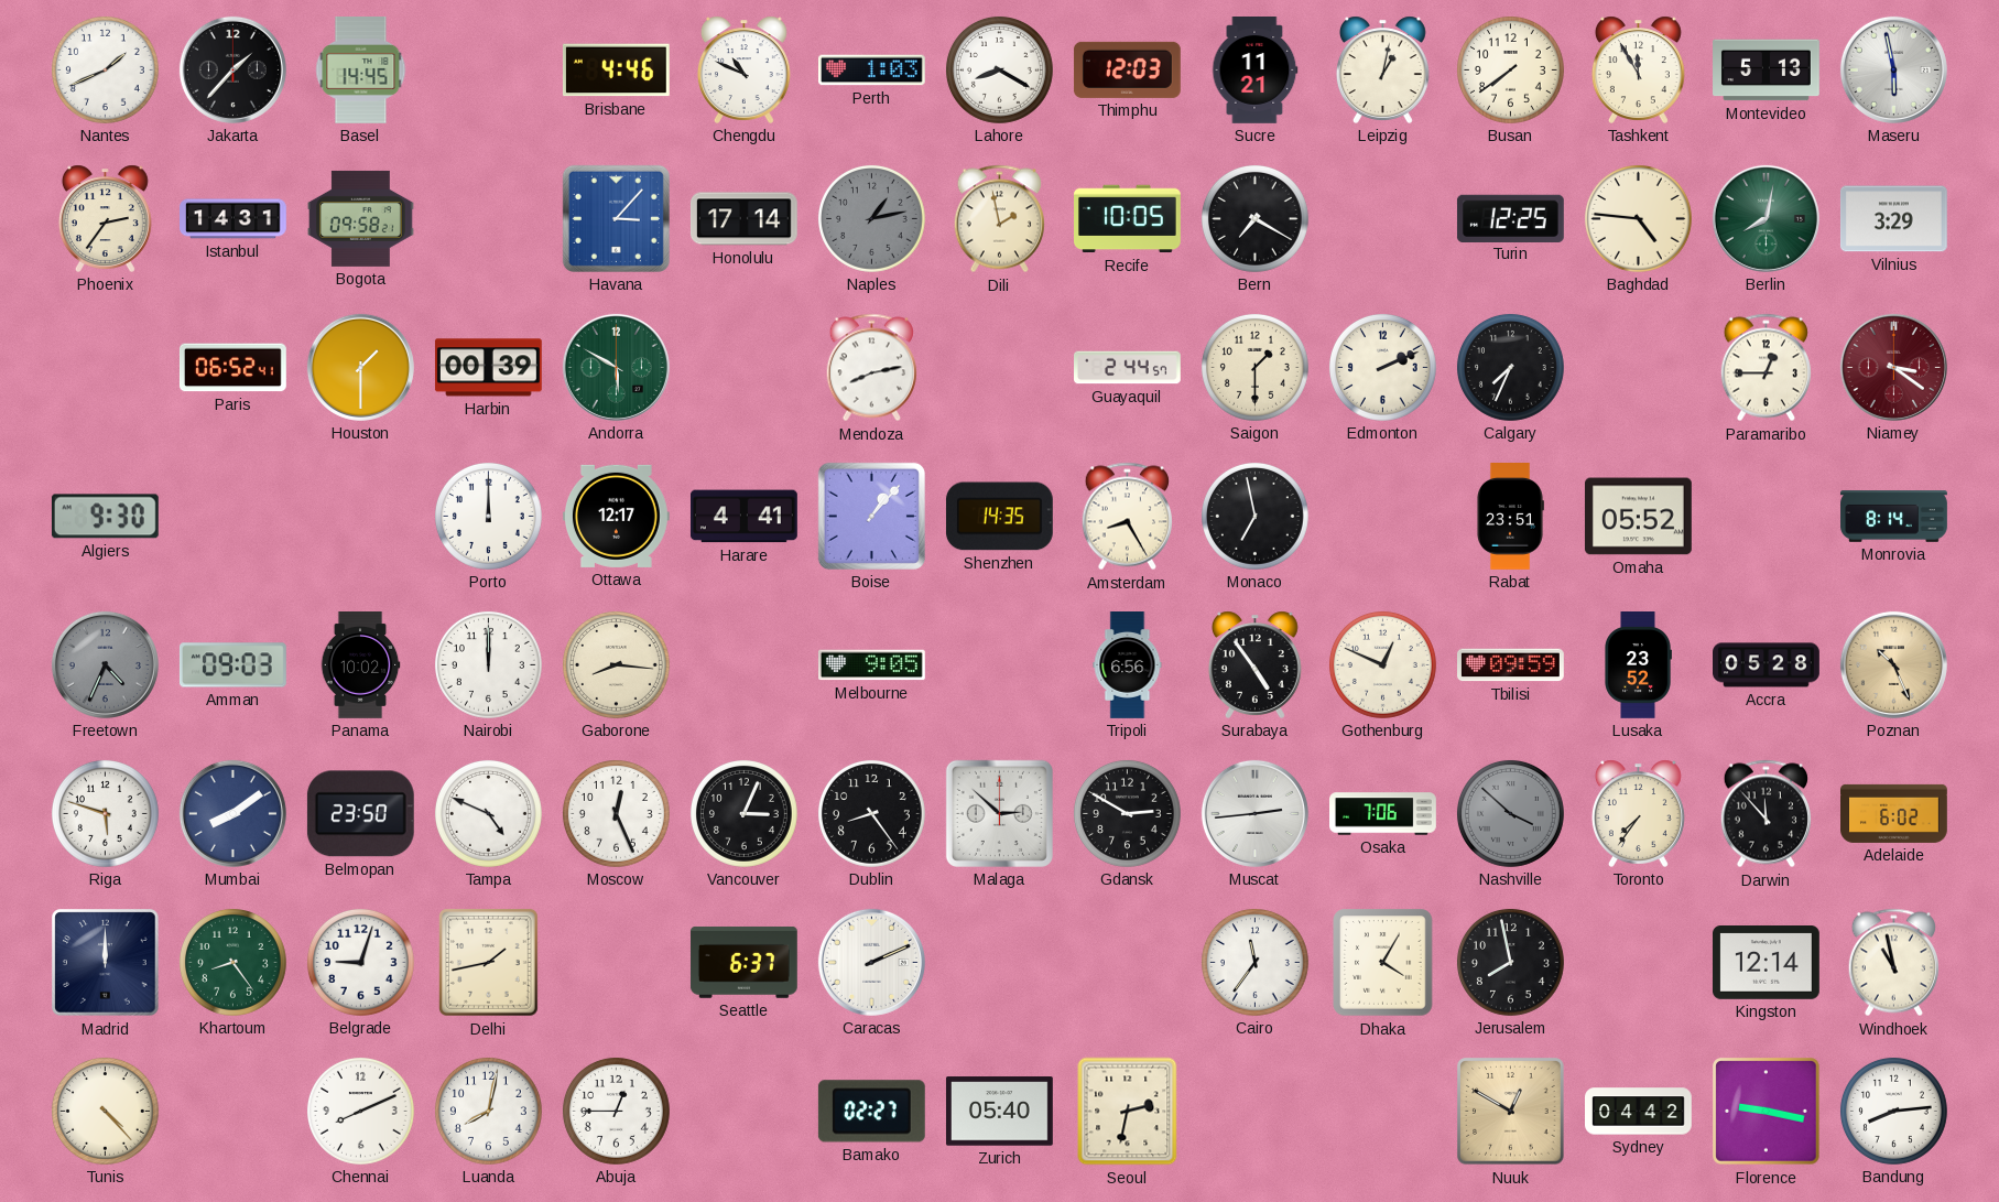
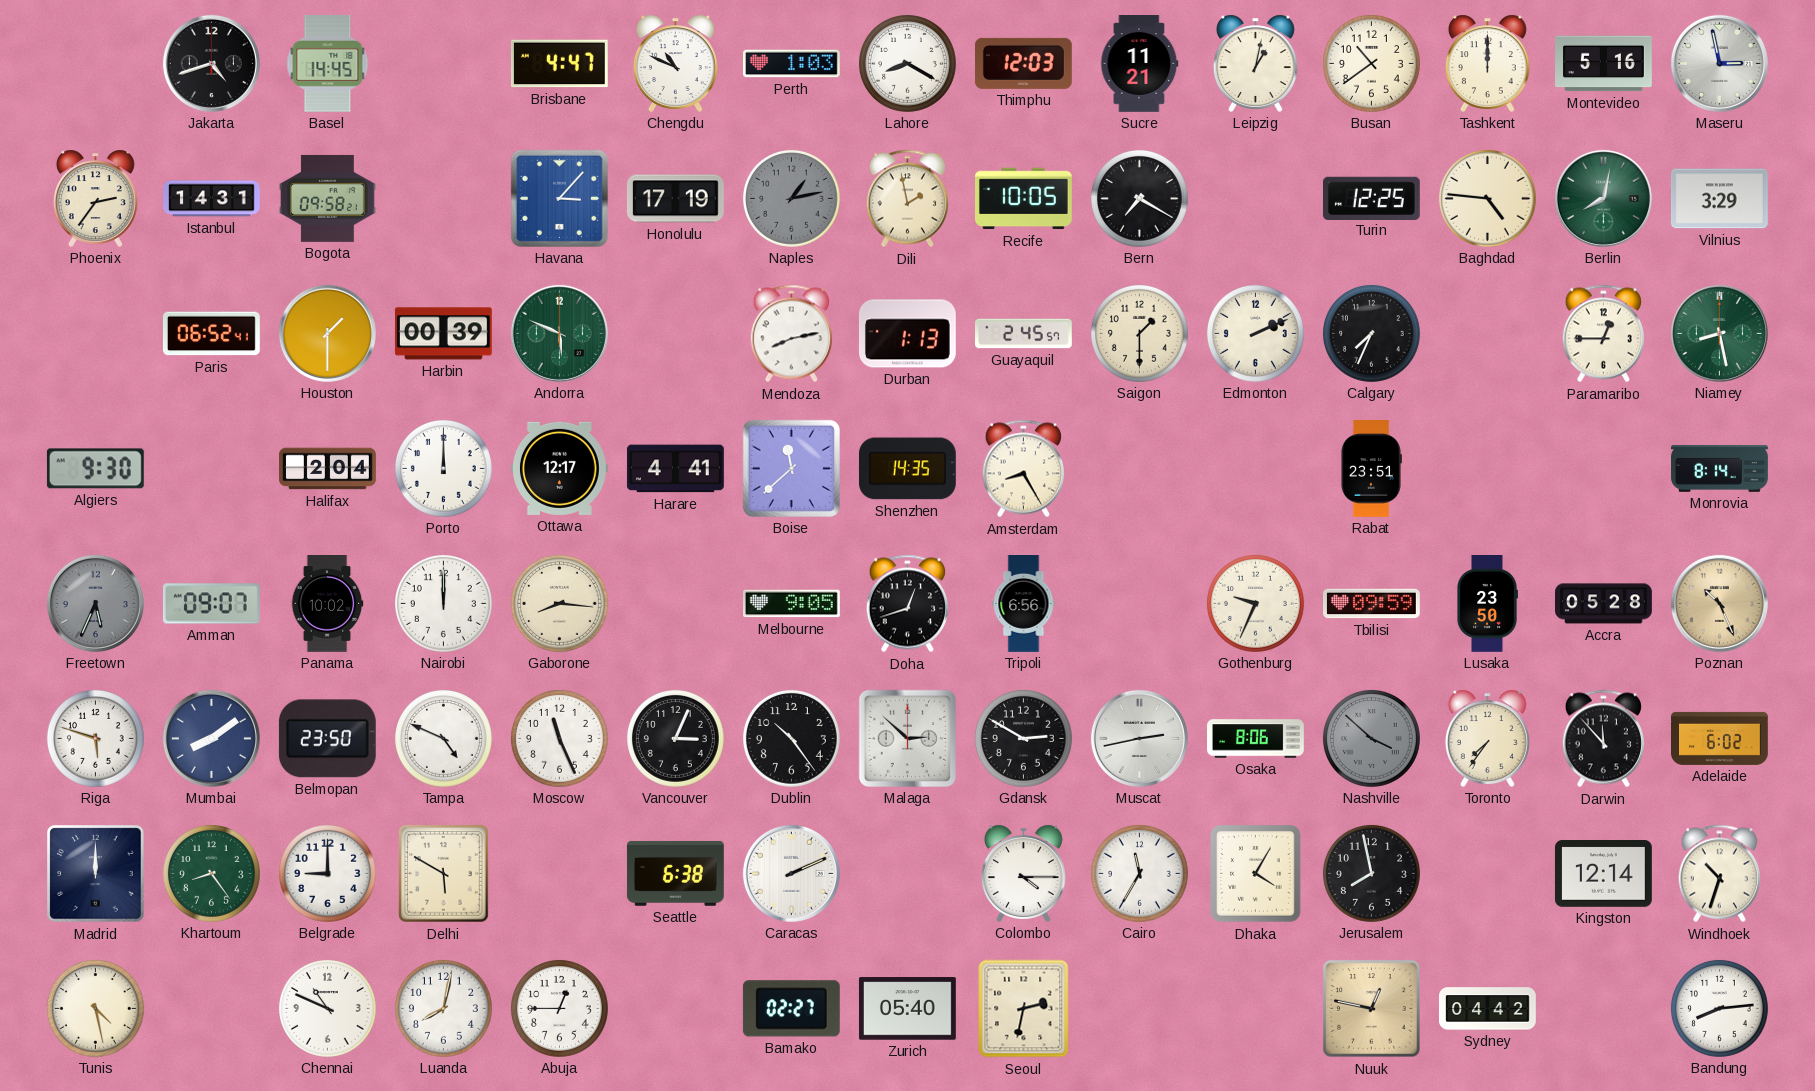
Nantes: 1:41 -> none
Jakarta: 1:37 -> 4:42
Brisbane: 4:46 -> 4:47
Busan: 7:39 -> 10:39
Tashkent: 11:55 -> 12:00
Montevideo: 5:13 -> 5:16
Maseru: 5:58 -> 2:58
Honolulu: 17:14 -> 17:19
Andorra: 5:50 -> 5:49
Durban: none -> 1:13
Guayaquil: 2:44 -> 2:45
Niamey: 3:21 -> 8:28
Niamey dial: burgundy -> green
Halifax: none -> 2:04
Boise: 1:07 -> 11:38
Monaco: 6:58 -> none
Omaha: 05:52 -> none
Freetown: 4:34 -> 5:34
Amman: 09:03 -> 09:07
Doha: none -> 12:42
Surabaya: 4:54 -> none
Gothenburg: 12:49 -> 9:34
Lusaka: 23:52 -> 23:50
Moscow: 12:26 -> 11:26
Dublin: 8:24 -> 10:24
Muscat: 2:44 -> 2:43
Osaka: 7:06 -> 8:06
Belgrade: 9:03 -> 9:00
Delhi: 1:43 -> 5:50
Seattle: 6:37 -> 6:38
Colombo: none -> 4:15
Cairo: 11:36 -> 11:35
Windhoek: 10:58 -> 10:33
Tunis: 4:23 -> 4:28
Chennai: 8:11 -> 10:49
Nuuk: 12:50 -> 12:47
Florence: 9:17 -> none
